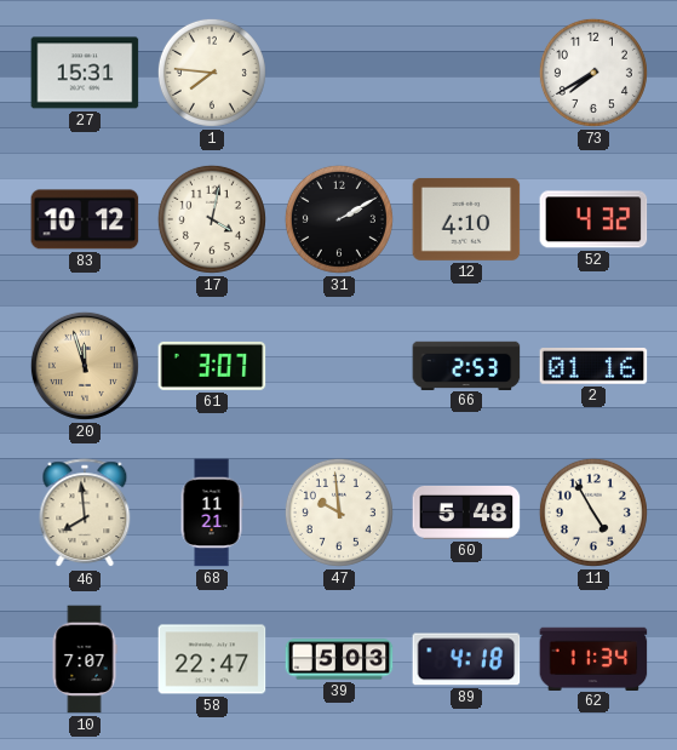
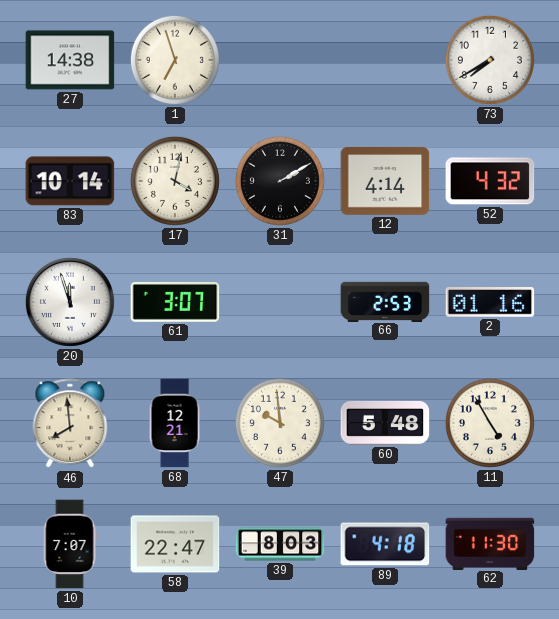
27: 15:31 -> 14:38
1: 7:46 -> 6:57
83: 10:12 -> 10:14
12: 4:10 -> 4:14
20 dial: champagne -> white
68: 11:21 -> 12:21
39: 5:03 -> 8:03
62: 11:34 -> 11:30
